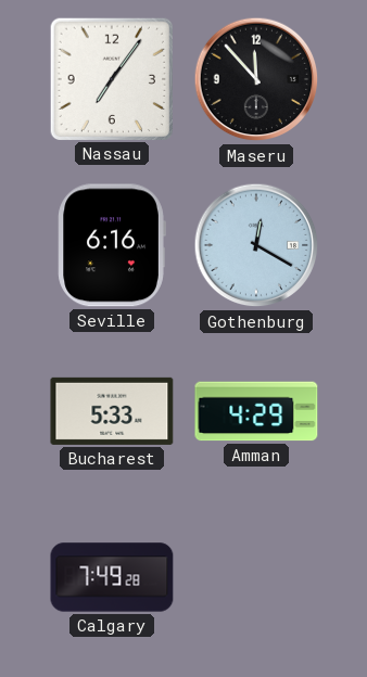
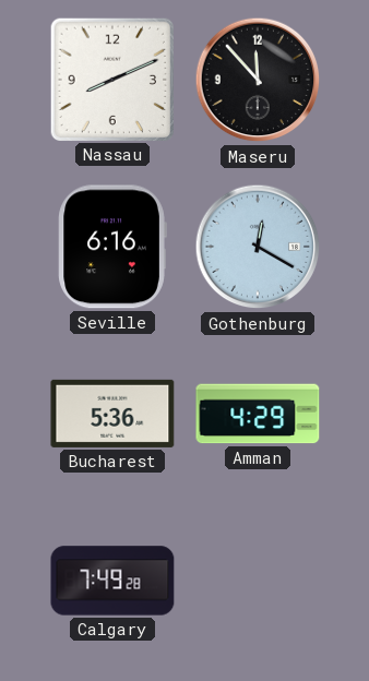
Nassau: 7:06 -> 8:11
Bucharest: 5:33 -> 5:36
